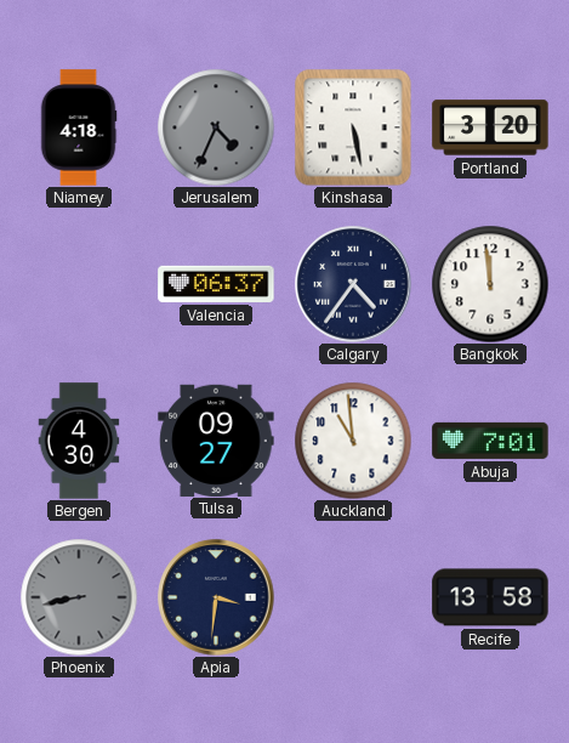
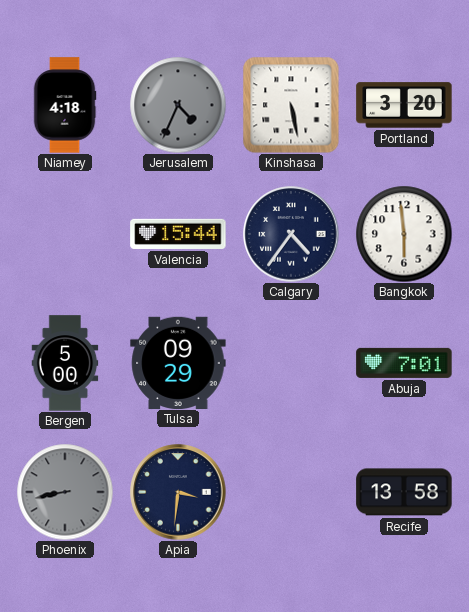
Valencia: 06:37 -> 15:44
Bangkok: 11:59 -> 5:59
Bergen: 4:30 -> 5:00
Tulsa: 09:27 -> 09:29
Auckland: 10:59 -> none
